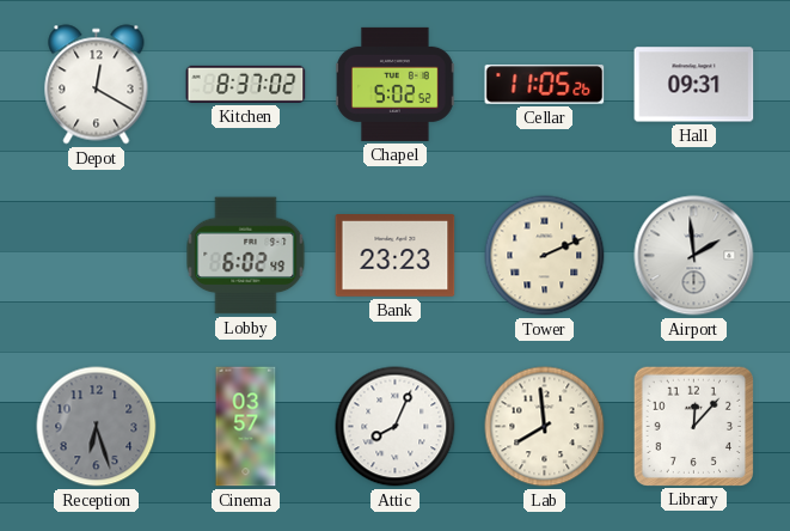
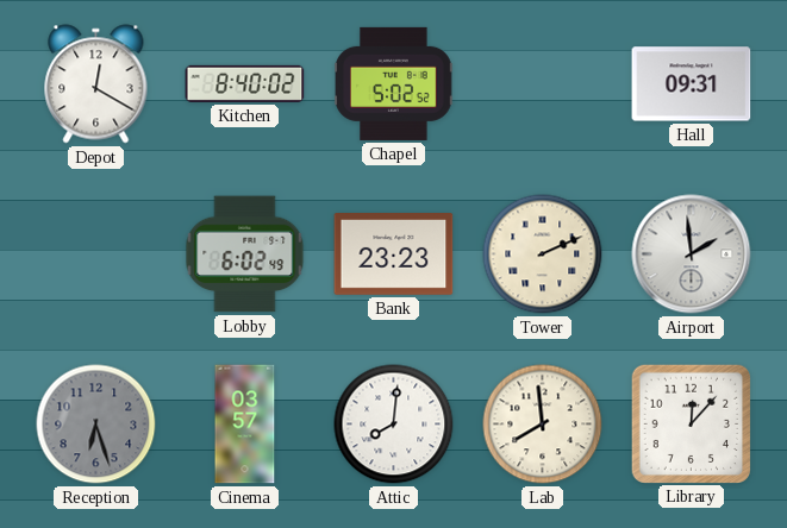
Kitchen: 8:37 -> 8:40
Cellar: 11:05 -> none
Attic: 8:04 -> 8:01
